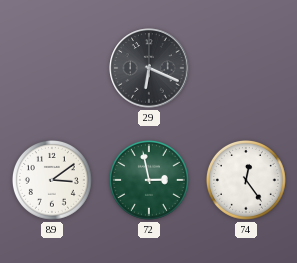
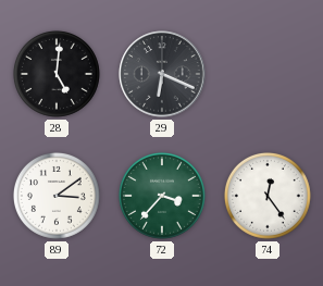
28: none -> 5:01
72: 2:58 -> 3:37
